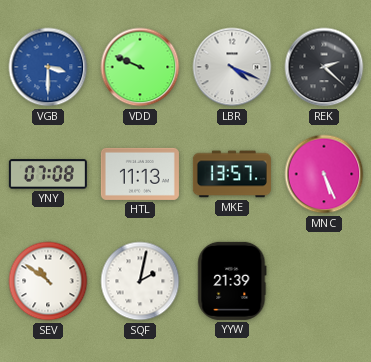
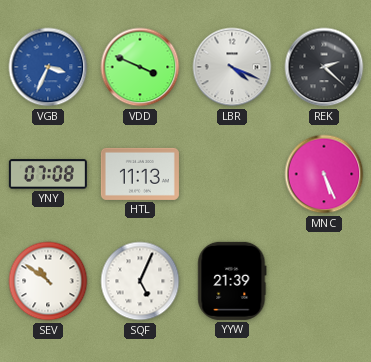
VGB: 3:30 -> 3:34
VDD: 9:49 -> 3:49
MKE: 13:57 -> none
SQF: 2:02 -> 5:04
